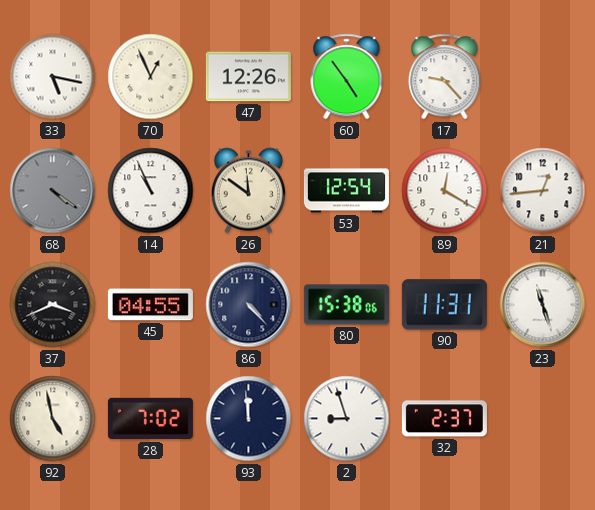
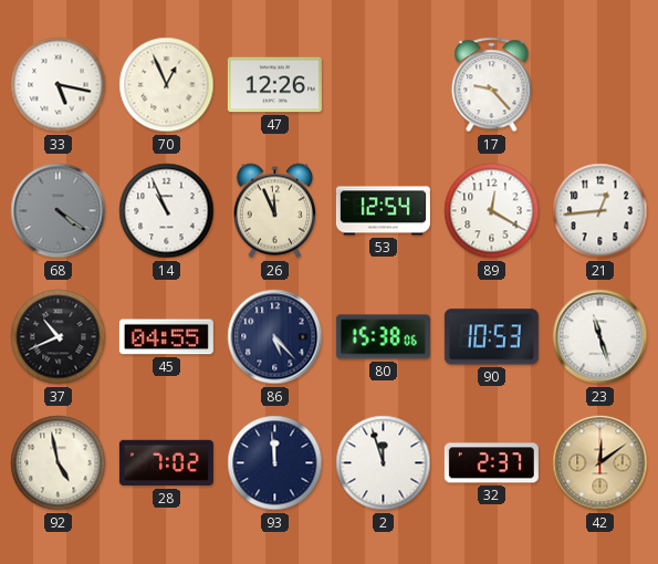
60: 4:54 -> none
26: 11:51 -> 11:56
37: 3:41 -> 10:41
86: 4:23 -> 5:23
90: 11:31 -> 10:53
2: 8:57 -> 11:57
42: none -> 12:09
